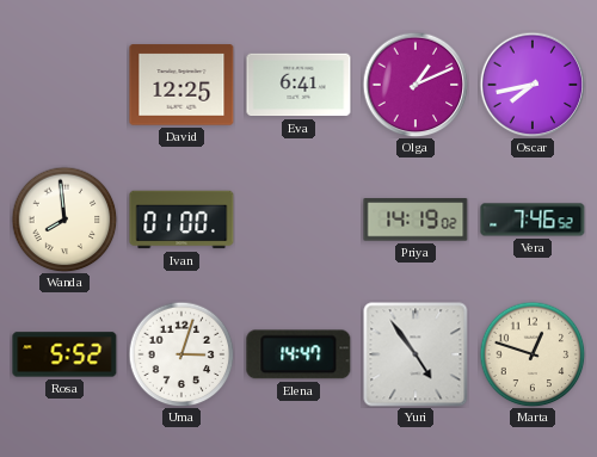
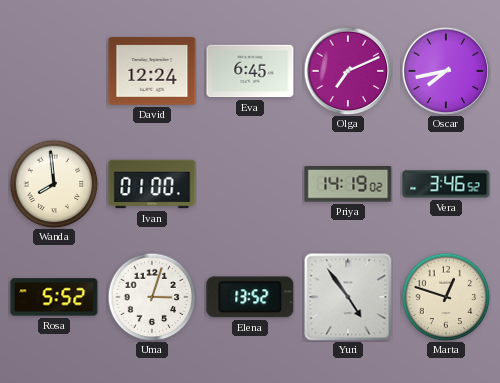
David: 12:25 -> 12:24
Eva: 6:41 -> 6:45
Olga: 1:11 -> 7:11
Vera: 7:46 -> 3:46
Elena: 14:47 -> 13:52
